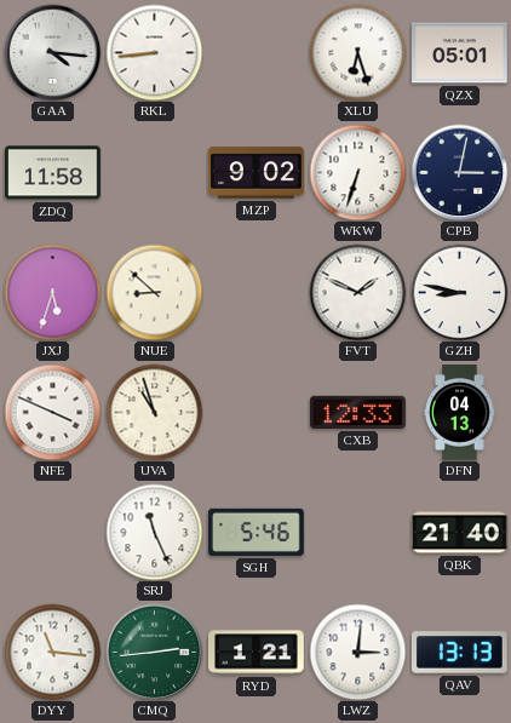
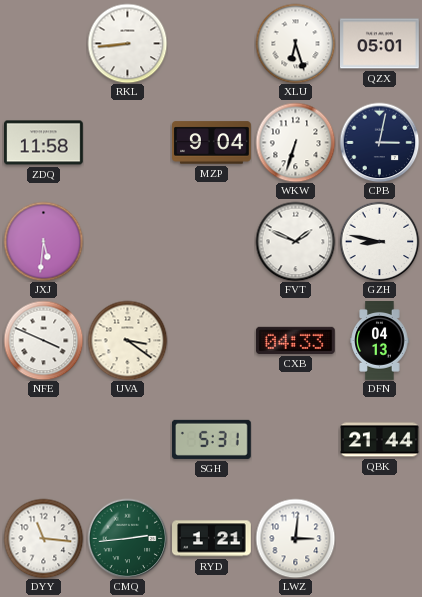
GAA: 4:16 -> none
MZP: 9:02 -> 9:04
JXJ: 5:33 -> 5:31
NUE: 8:52 -> none
UVA: 10:57 -> 3:21
CXB: 12:33 -> 04:33
SRJ: 11:26 -> none
SGH: 5:46 -> 5:31
QBK: 21:40 -> 21:44
QAV: 13:13 -> none
